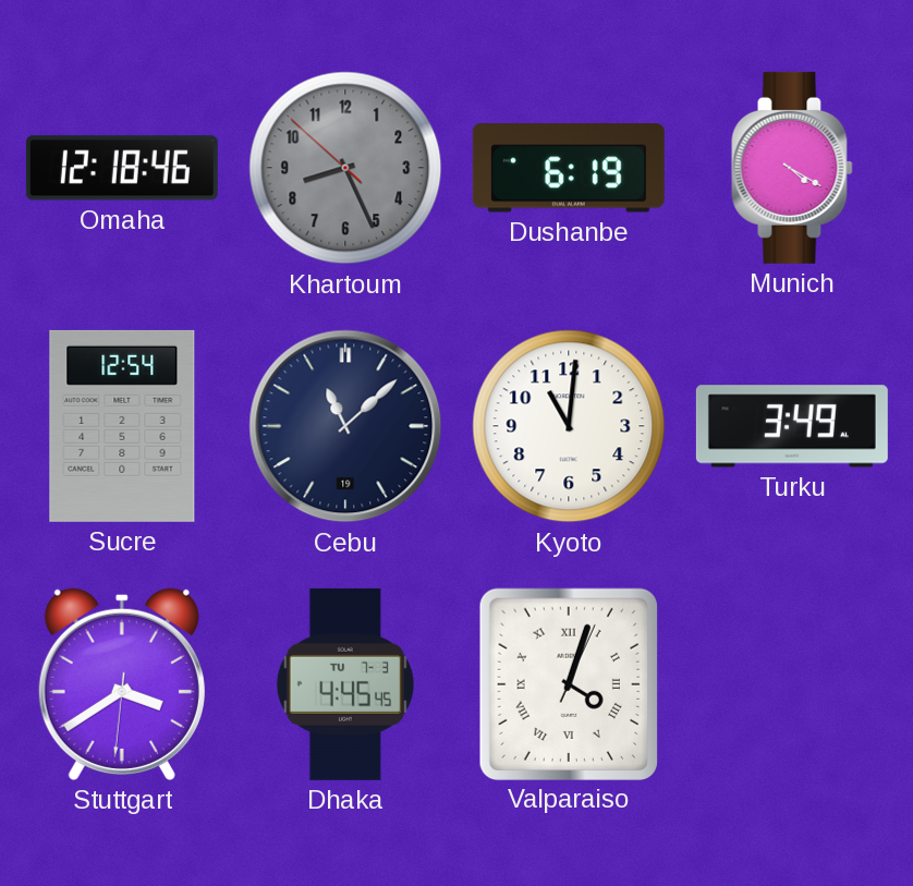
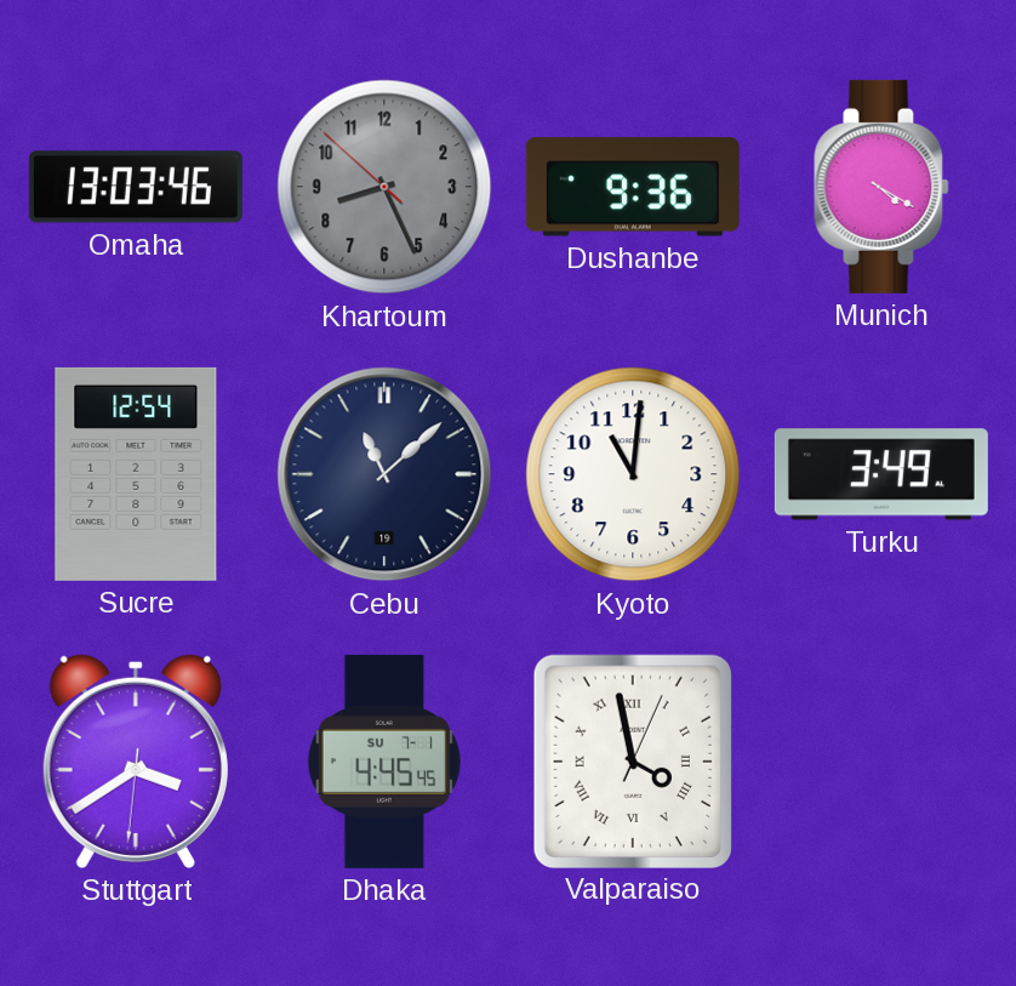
Omaha: 12:18 -> 13:03
Dushanbe: 6:19 -> 9:36
Dhaka date: TU 7-3 -> SU 7-1
Valparaiso: 4:03 -> 3:58
